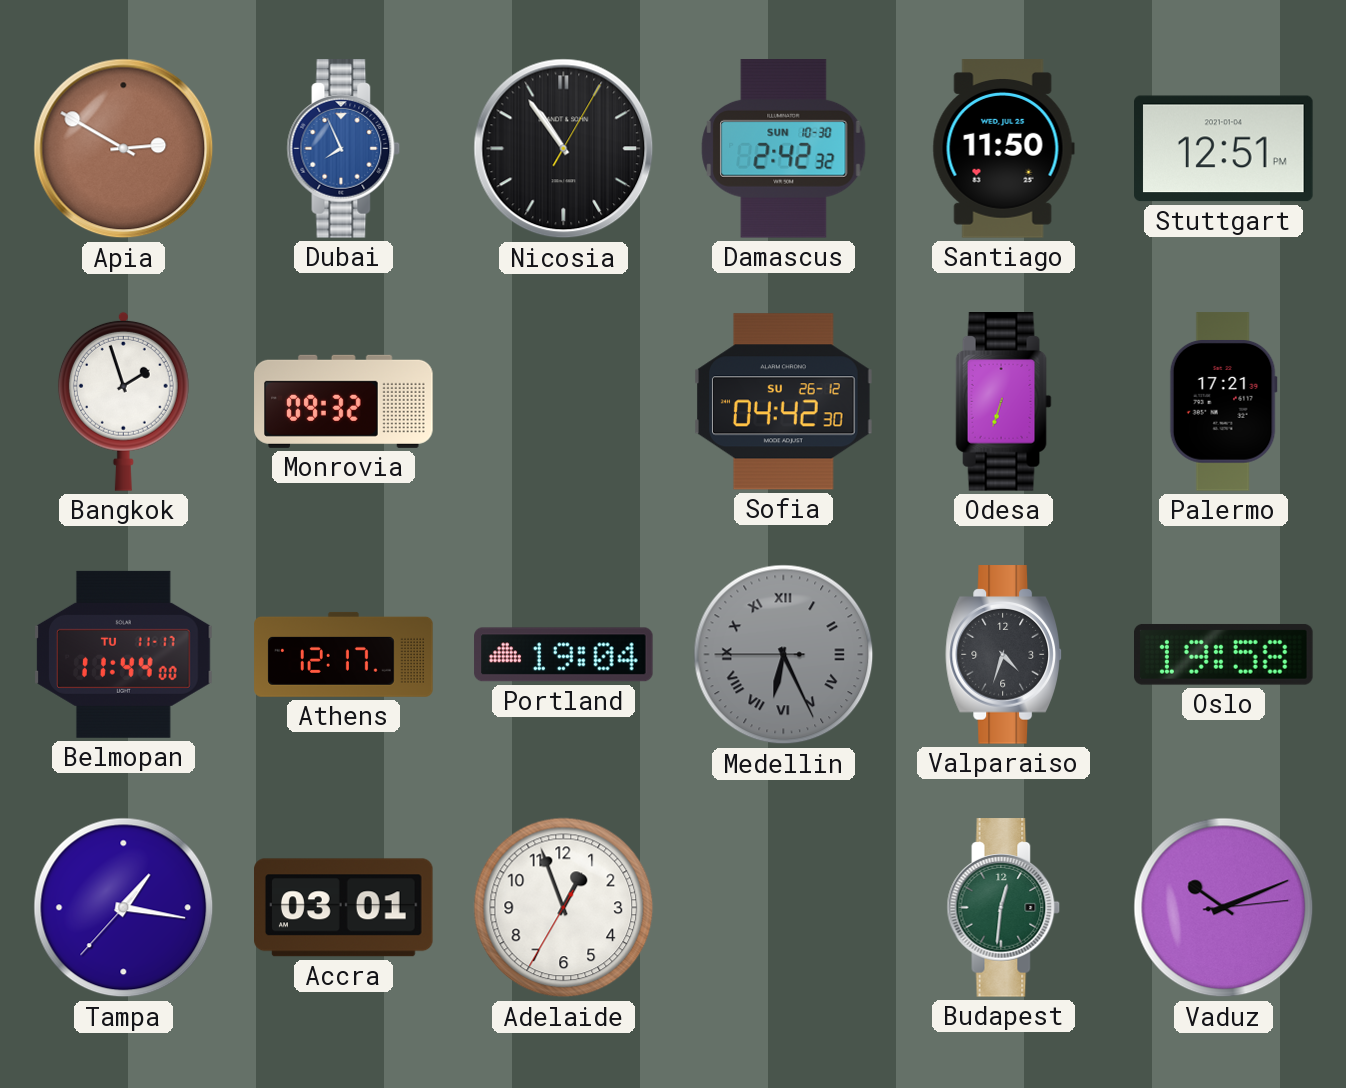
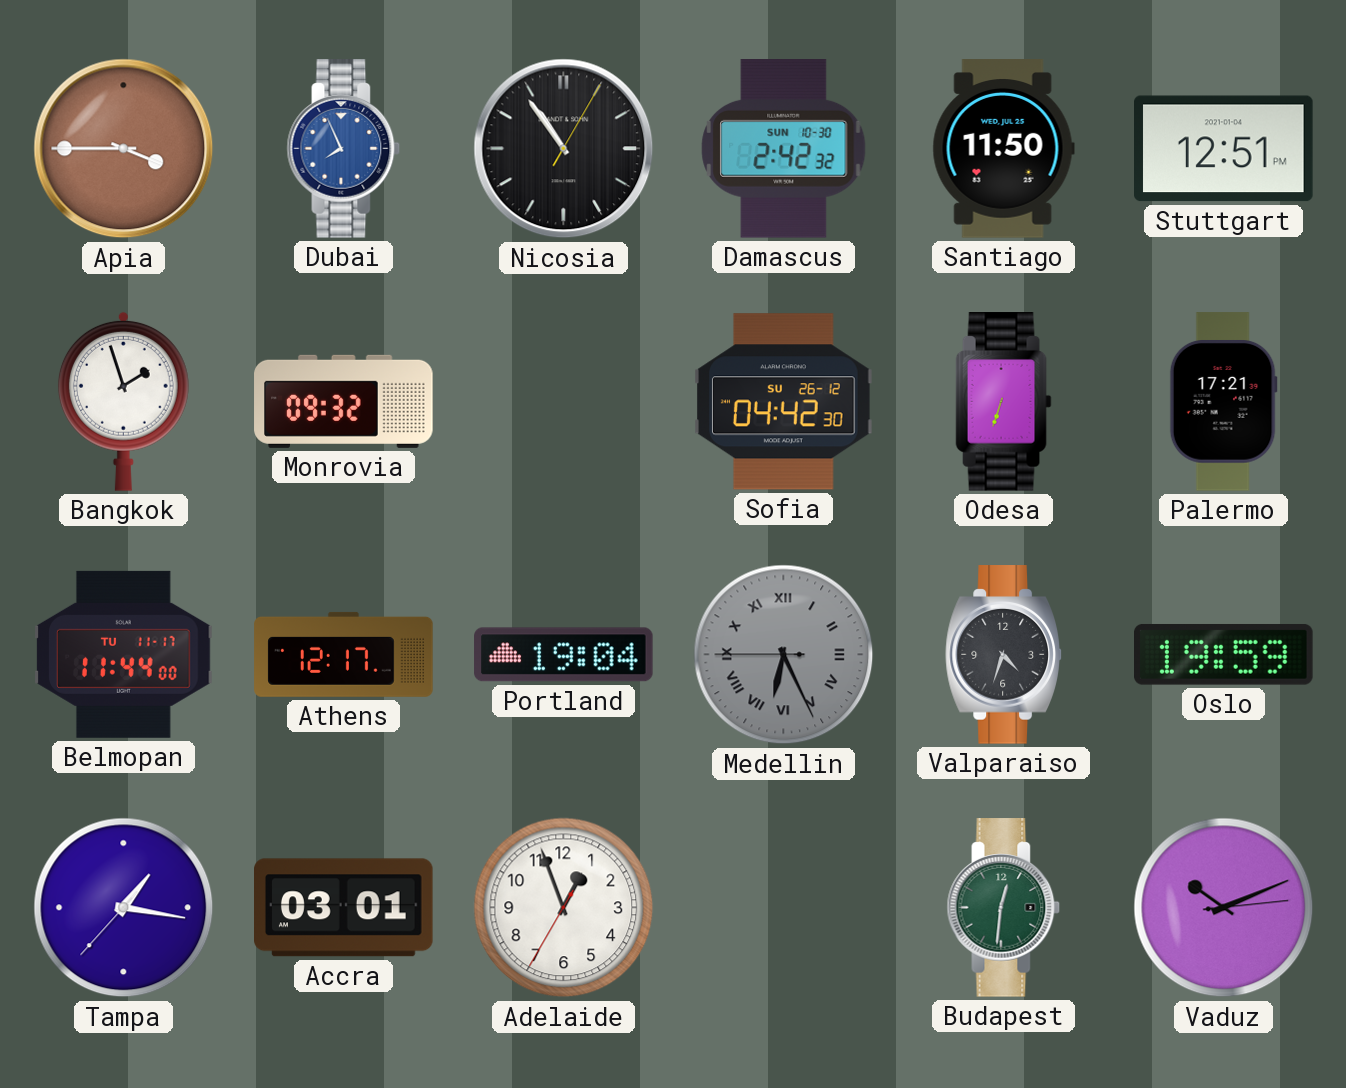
Apia: 2:50 -> 3:45
Oslo: 19:58 -> 19:59
